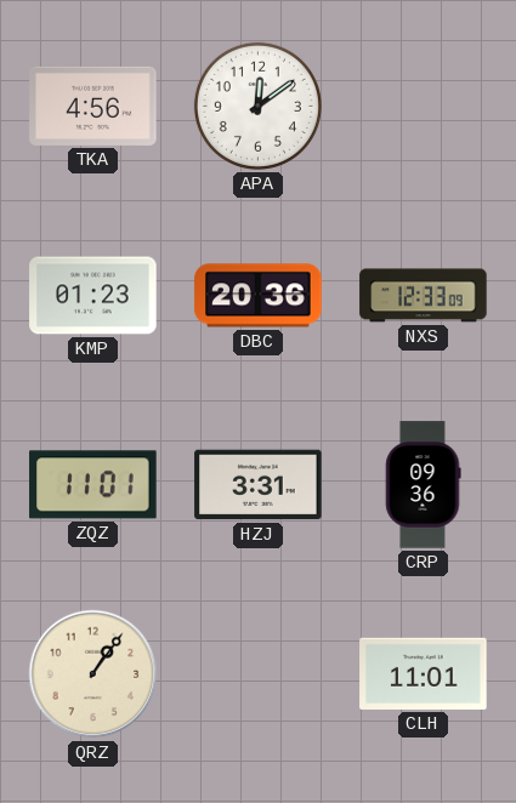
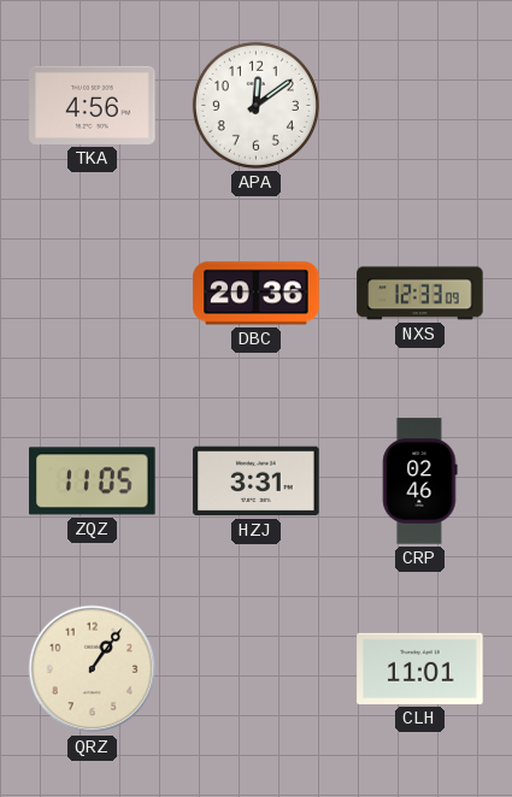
KMP: 01:23 -> none
ZQZ: 11:01 -> 11:05
CRP: 09:36 -> 02:46
